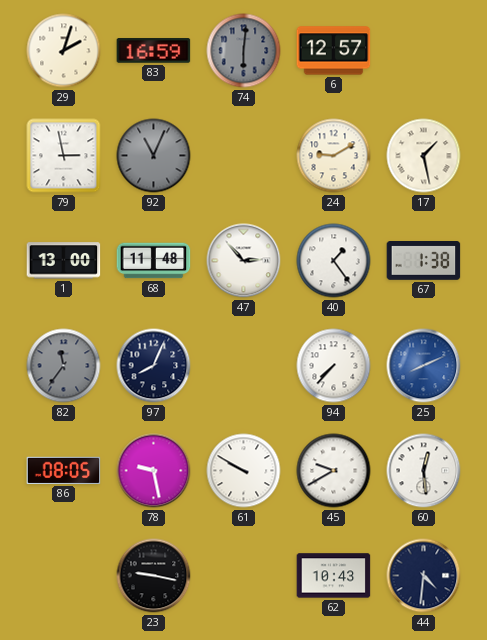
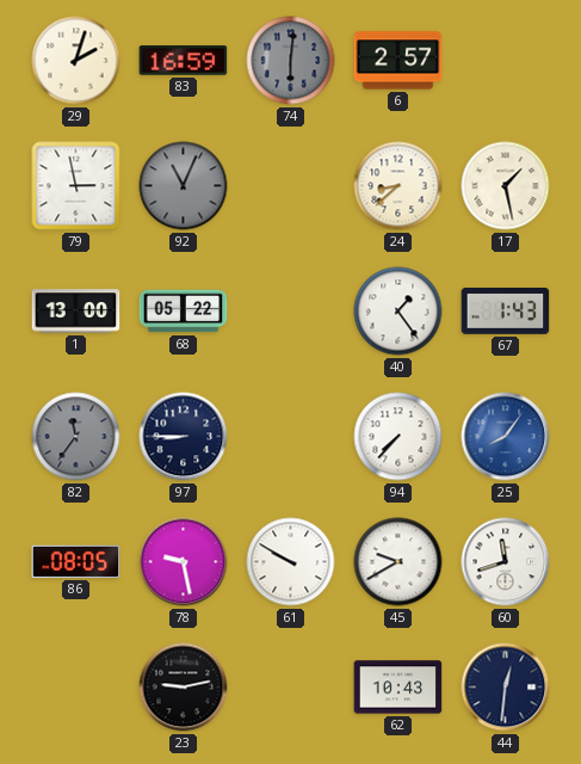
6: 12:57 -> 2:57
24: 9:10 -> 8:38
68: 11:48 -> 05:22
47: 2:53 -> none
67: 1:38 -> 1:43
97: 8:04 -> 8:45
25: 8:11 -> 8:06
60: 12:29 -> 11:42
23: 9:17 -> 9:13
44: 4:31 -> 12:31
